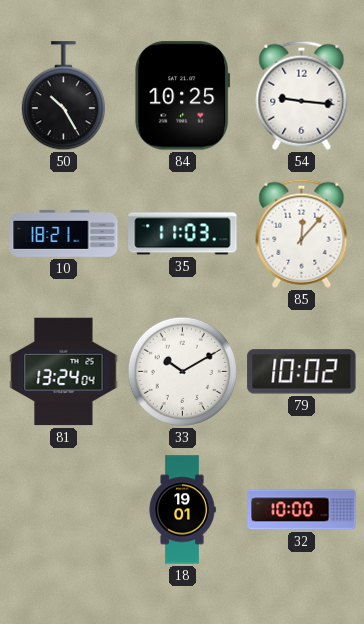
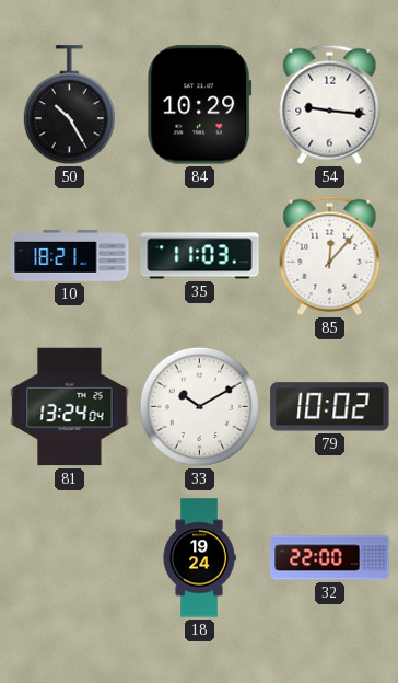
84: 10:25 -> 10:29
18: 19:01 -> 19:24
32: 10:00 -> 22:00
